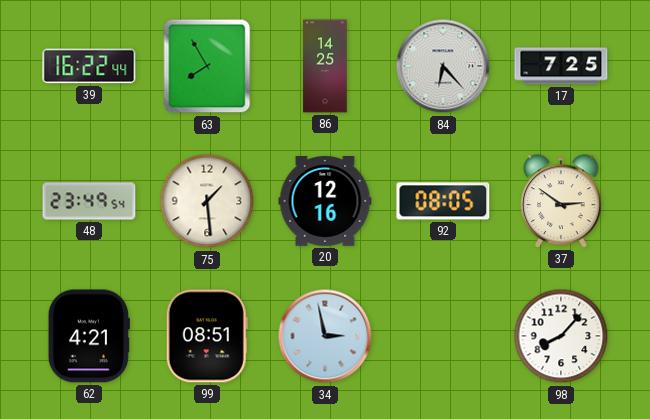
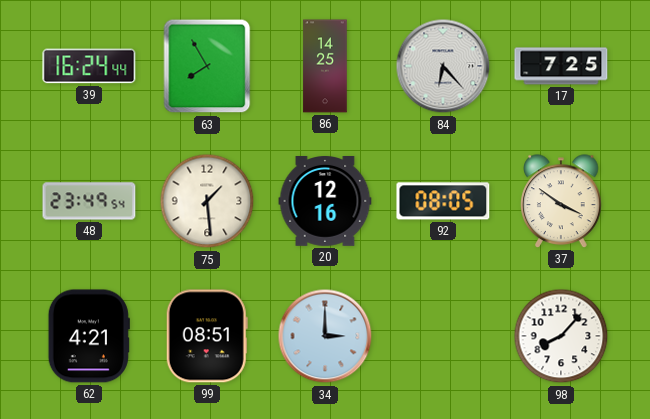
39: 16:22 -> 16:24
37: 2:51 -> 3:51
34: 2:58 -> 3:00
